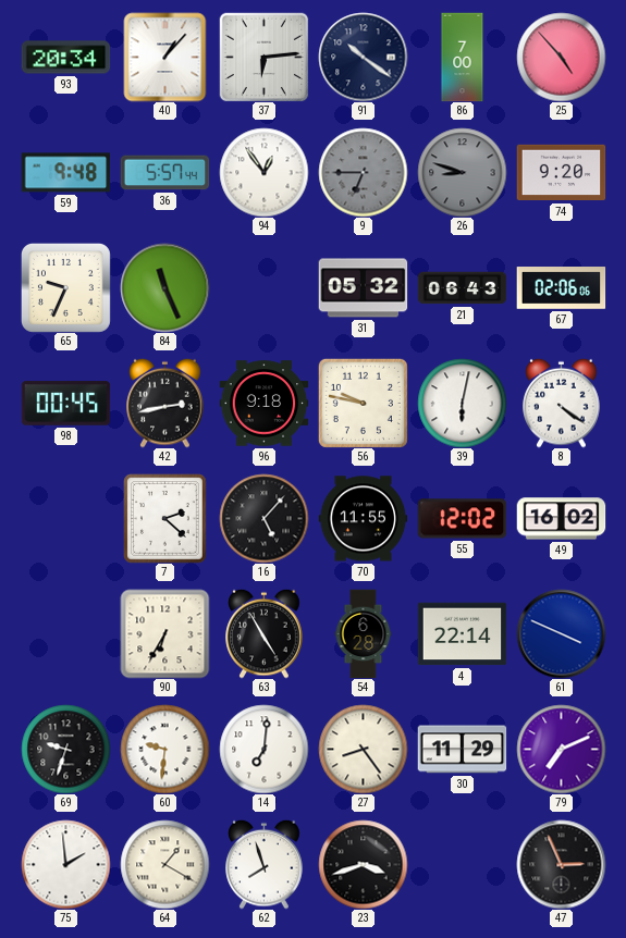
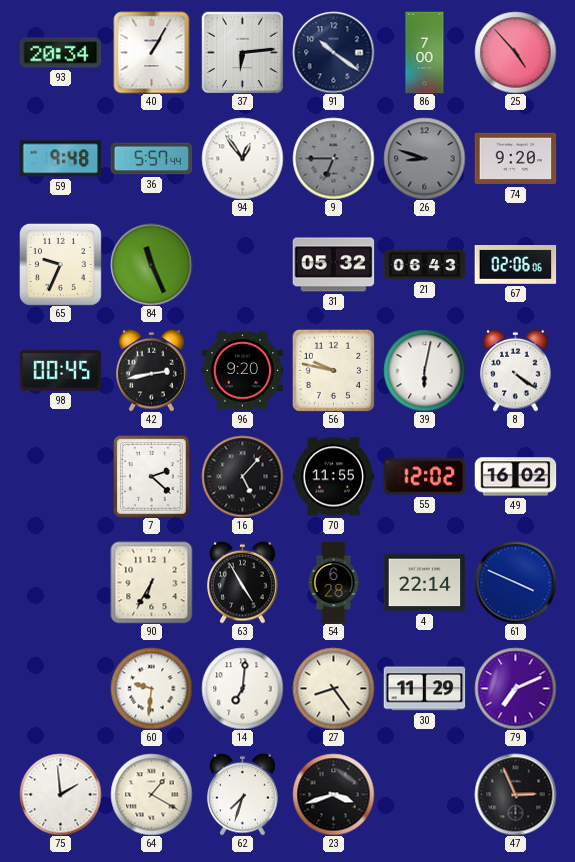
40: 1:07 -> 1:05
96: 9:18 -> 9:20
69: 9:33 -> none
62: 7:57 -> 7:33
